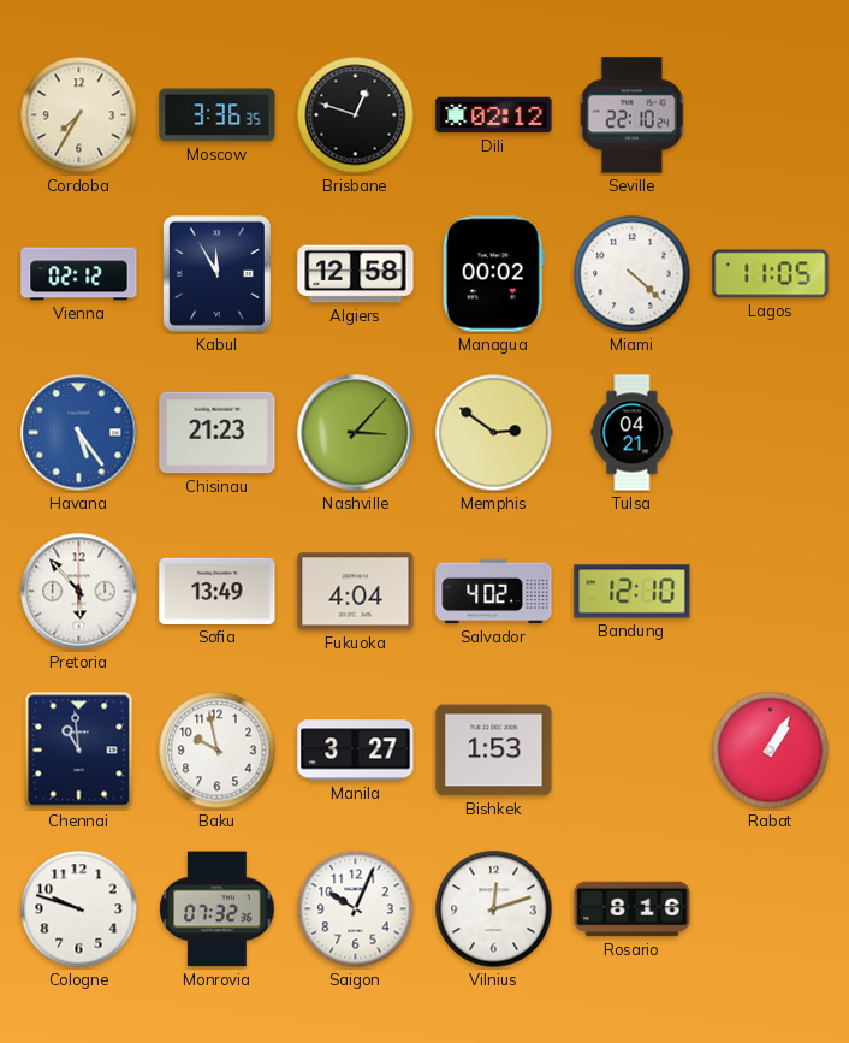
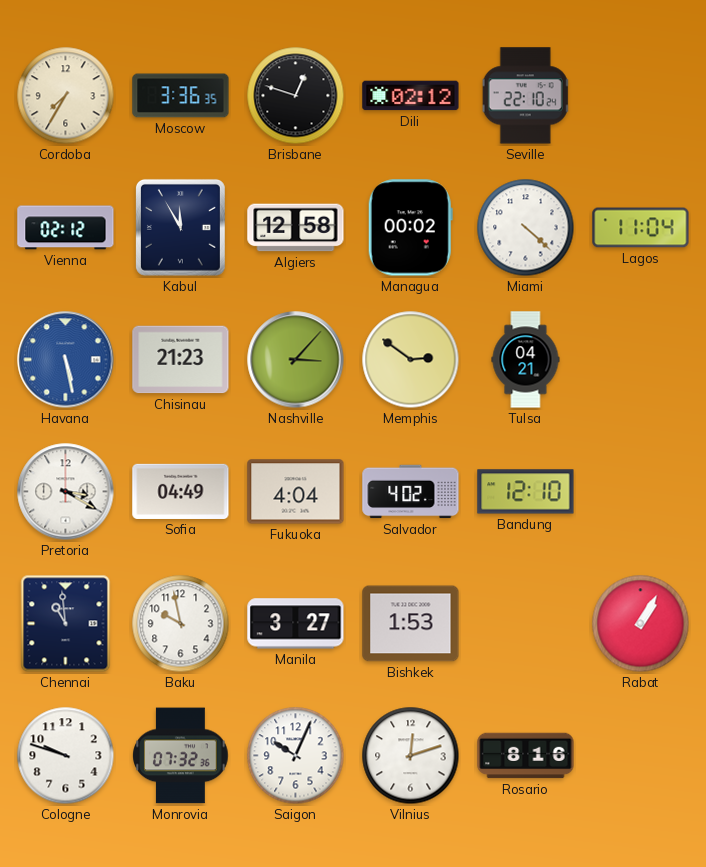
Lagos: 11:05 -> 11:04
Havana: 5:24 -> 5:28
Pretoria: 5:53 -> 3:20
Sofia: 13:49 -> 04:49
